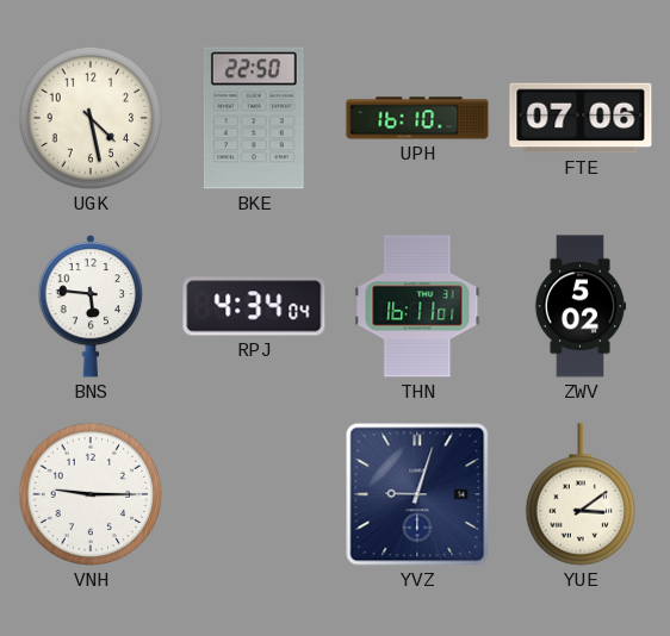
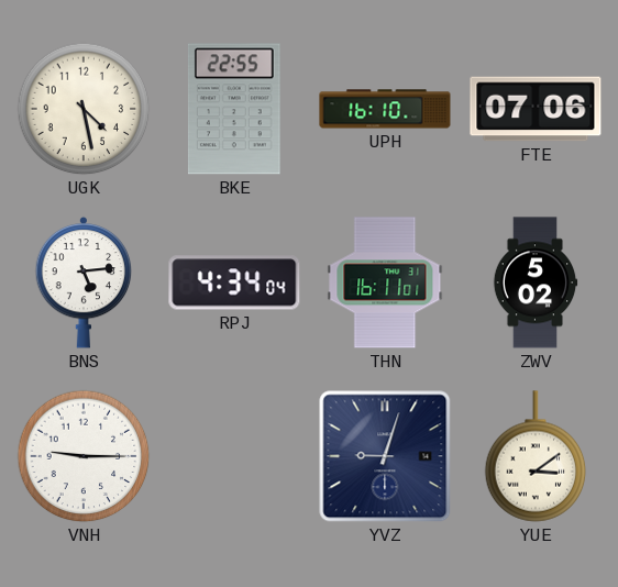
BKE: 22:50 -> 22:55
BNS: 5:46 -> 5:14
